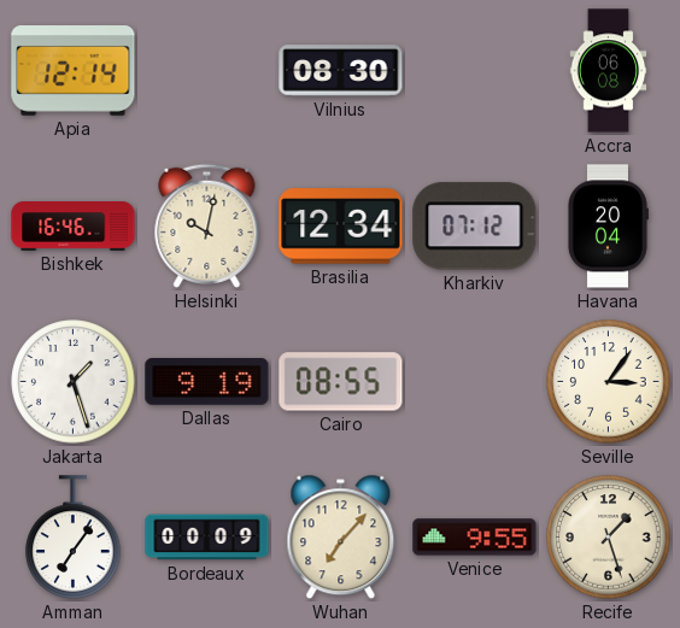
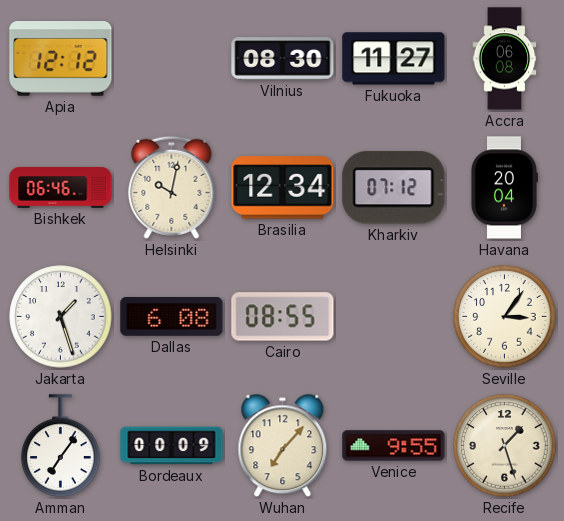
Apia: 12:14 -> 12:12
Fukuoka: none -> 11:27
Bishkek: 16:46 -> 06:46
Dallas: 9:19 -> 6:08
